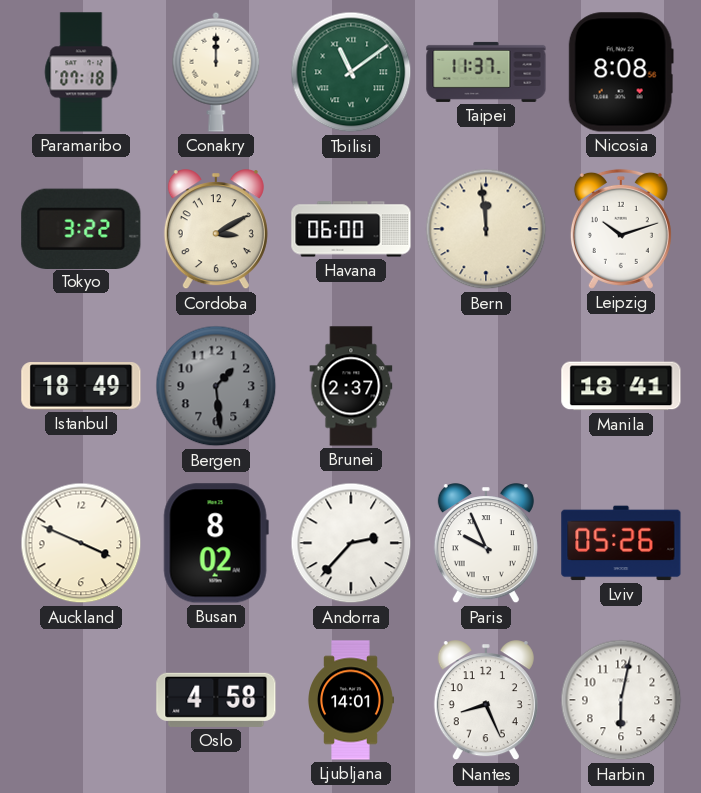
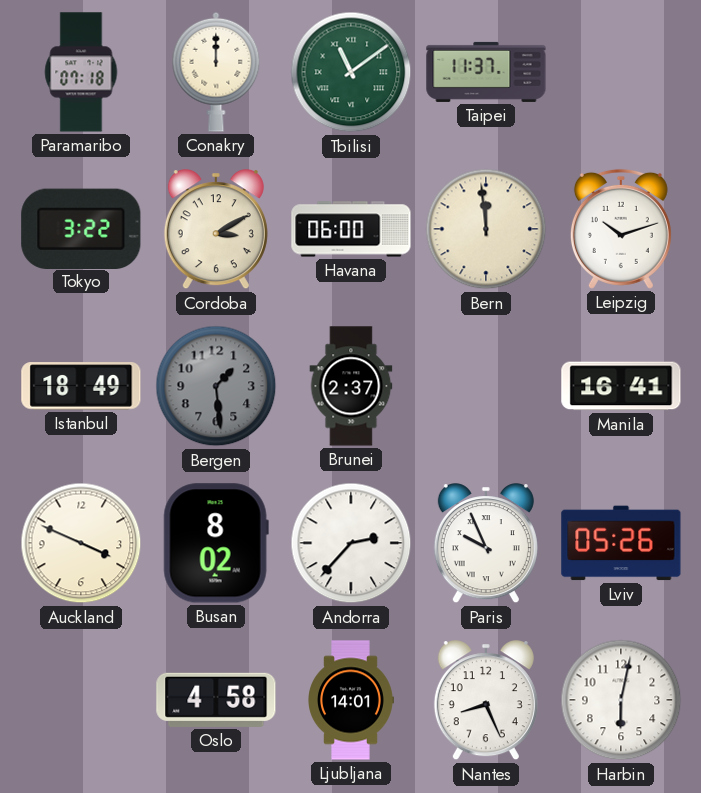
Nicosia: 8:08 -> none
Manila: 18:41 -> 16:41
